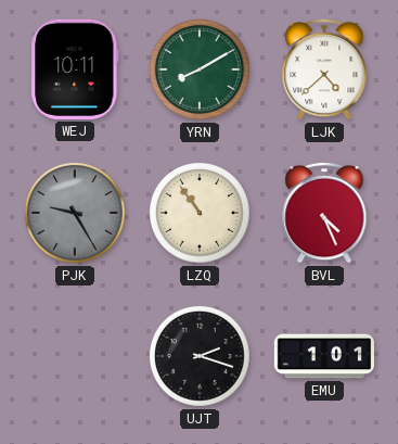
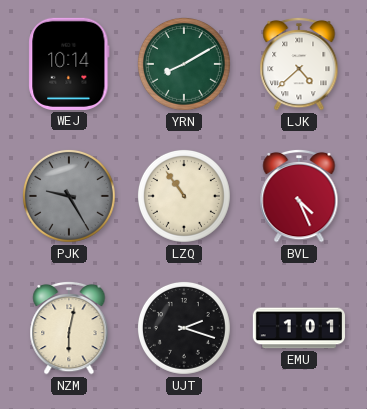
WEJ: 10:11 -> 10:14
NZM: none -> 6:02
